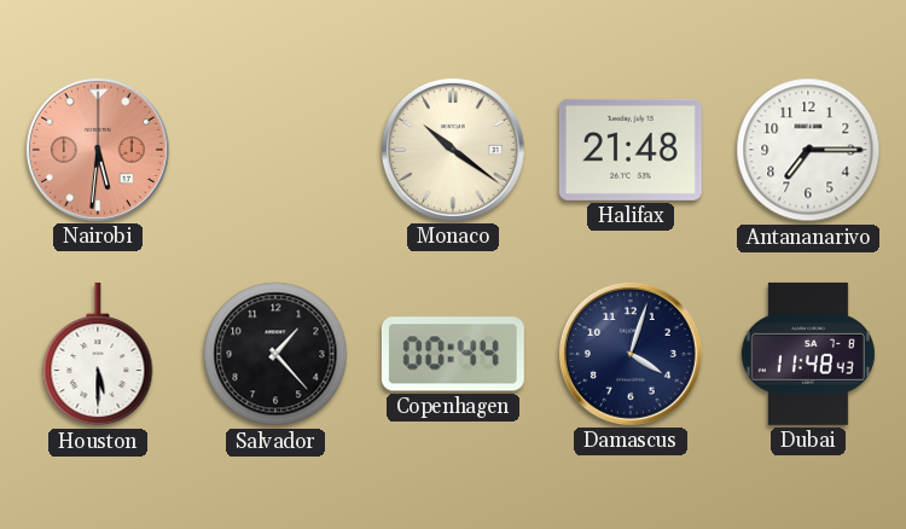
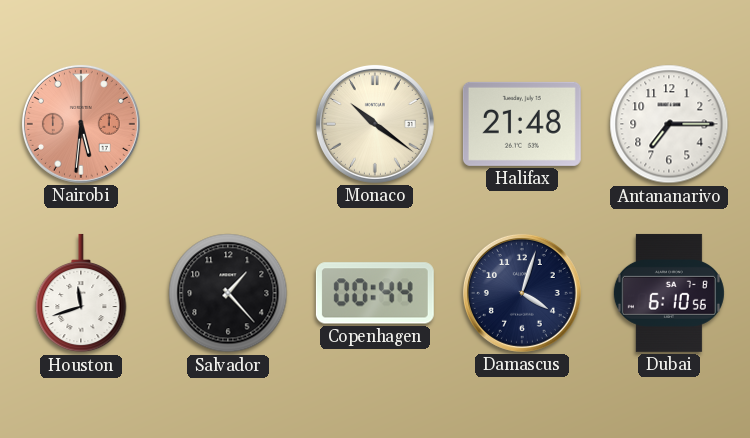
Houston: 5:30 -> 11:42
Dubai: 11:48 -> 6:10
